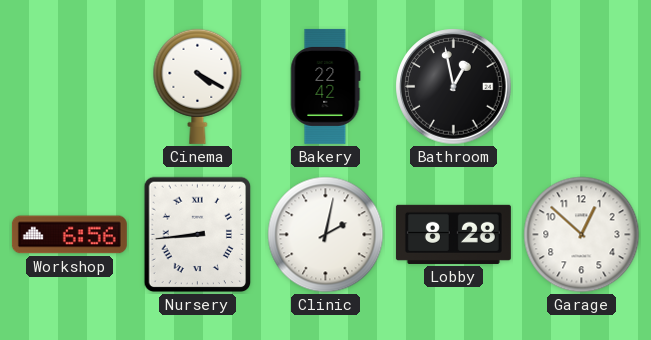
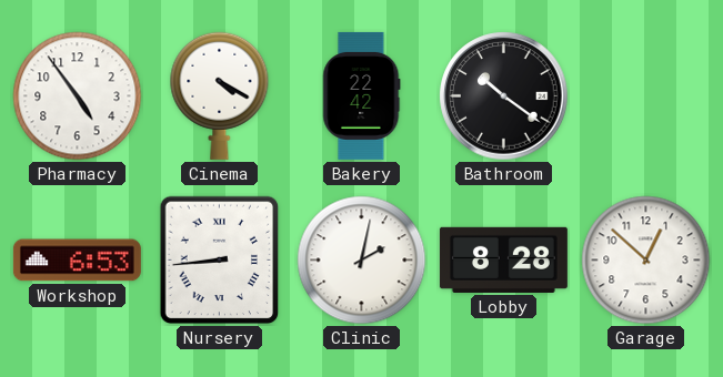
Pharmacy: none -> 4:54
Bathroom: 12:58 -> 10:21
Workshop: 6:56 -> 6:53
